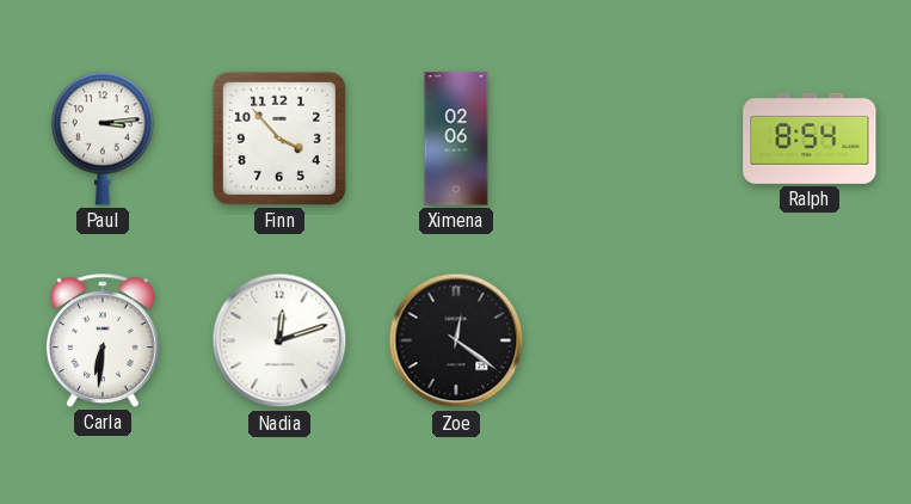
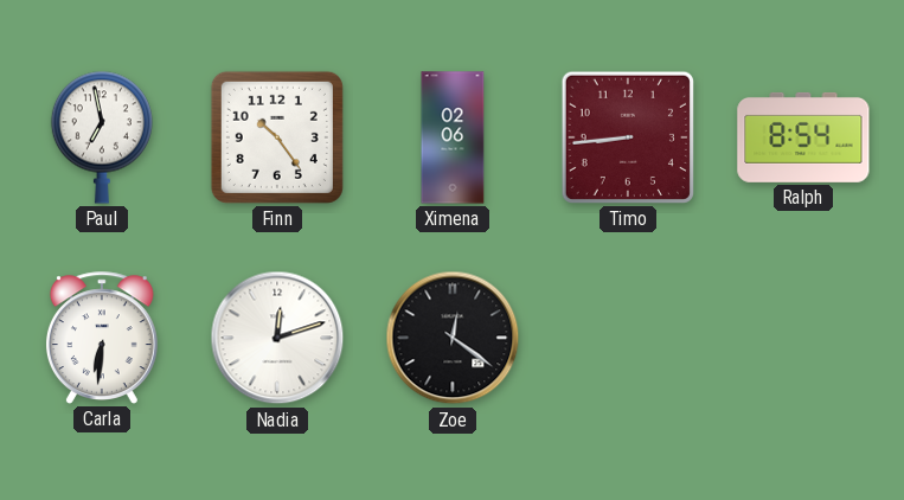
Paul: 3:14 -> 6:58
Finn: 3:53 -> 10:24
Timo: none -> 8:44
